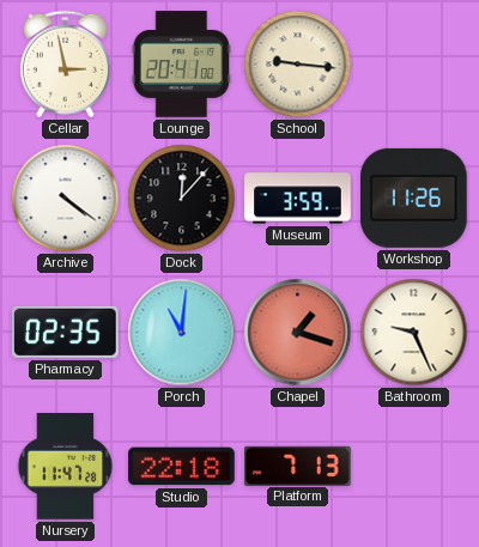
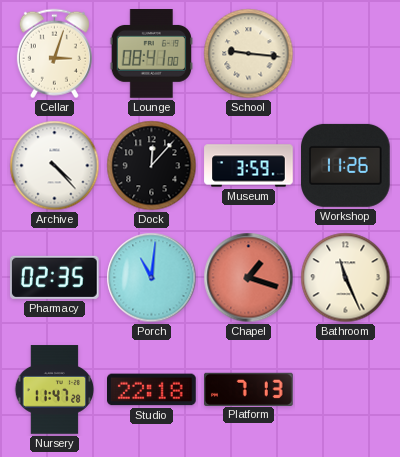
Cellar: 2:58 -> 3:03
Lounge: 20:41 -> 08:41
Archive: 4:21 -> 4:23
Bathroom: 9:26 -> 11:26
